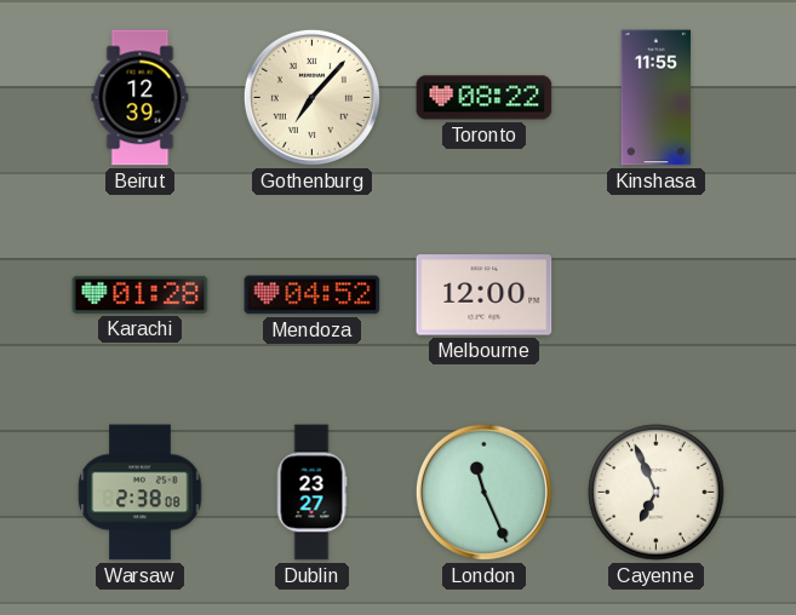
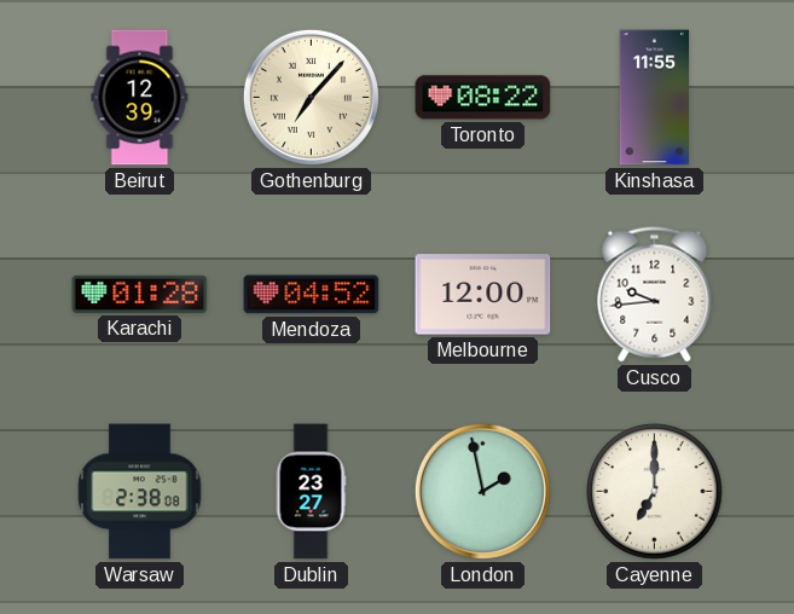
Cusco: none -> 9:44
London: 11:26 -> 1:58
Cayenne: 6:56 -> 7:00
